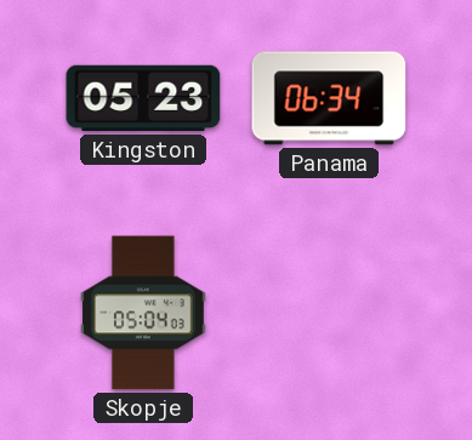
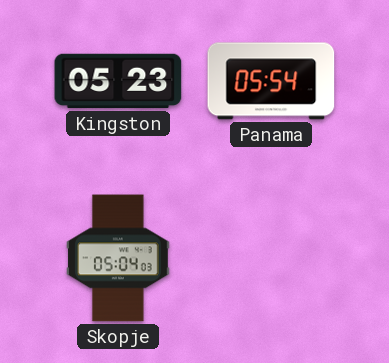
Panama: 06:34 -> 05:54
